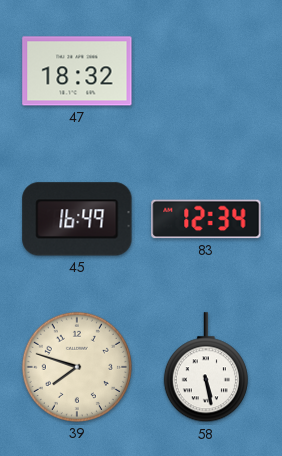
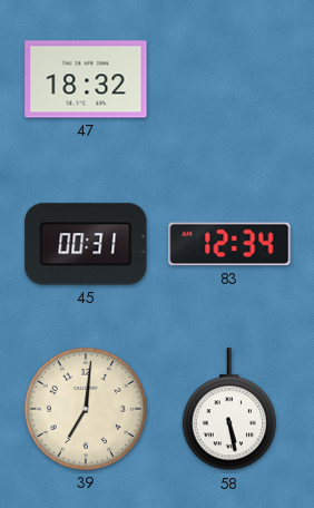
45: 16:49 -> 00:31
39: 7:48 -> 7:01
